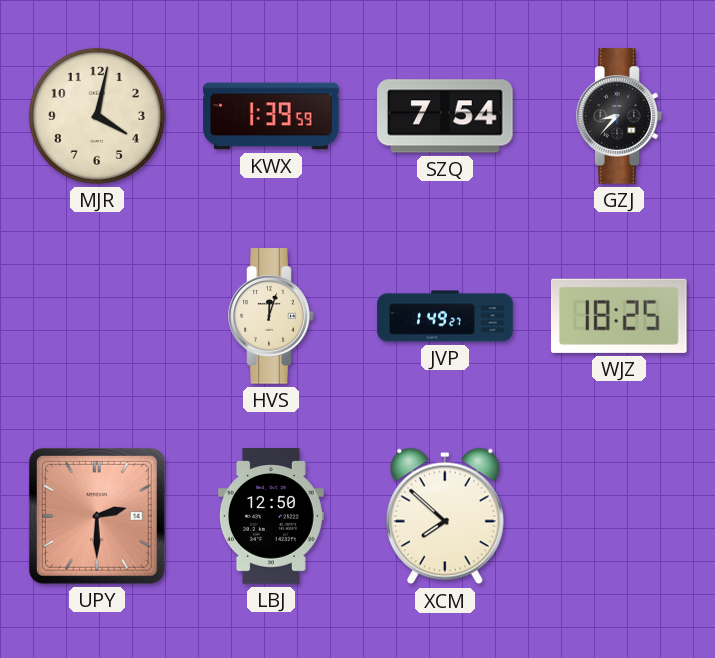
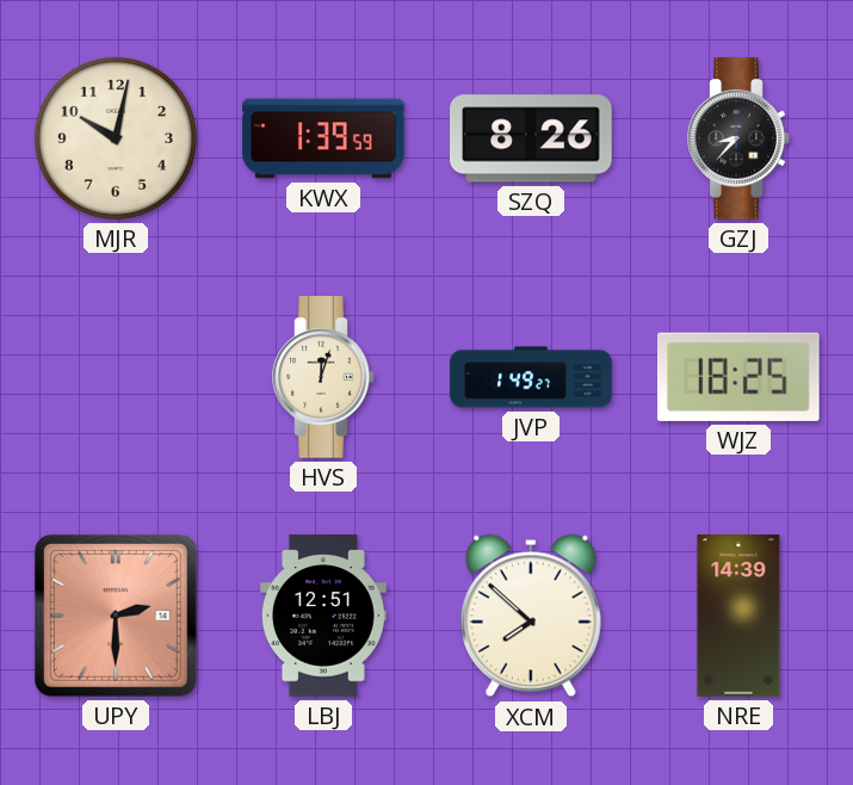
MJR: 4:02 -> 10:02
SZQ: 7:54 -> 8:26
LBJ: 12:50 -> 12:51
NRE: none -> 14:39
